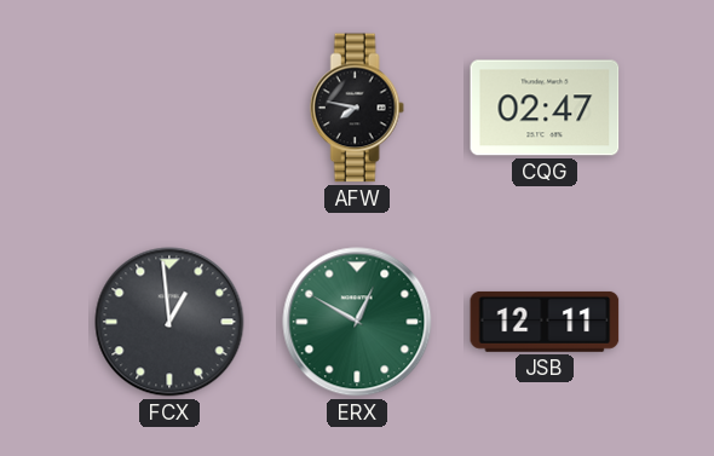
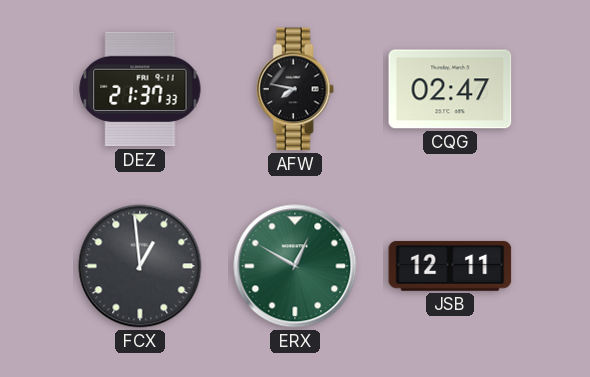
DEZ: none -> 21:37
